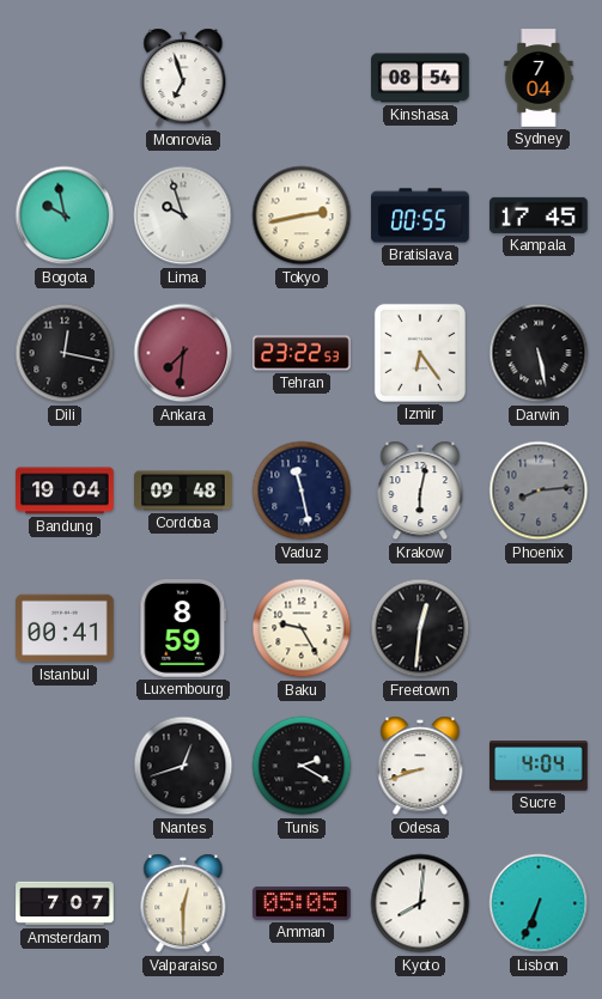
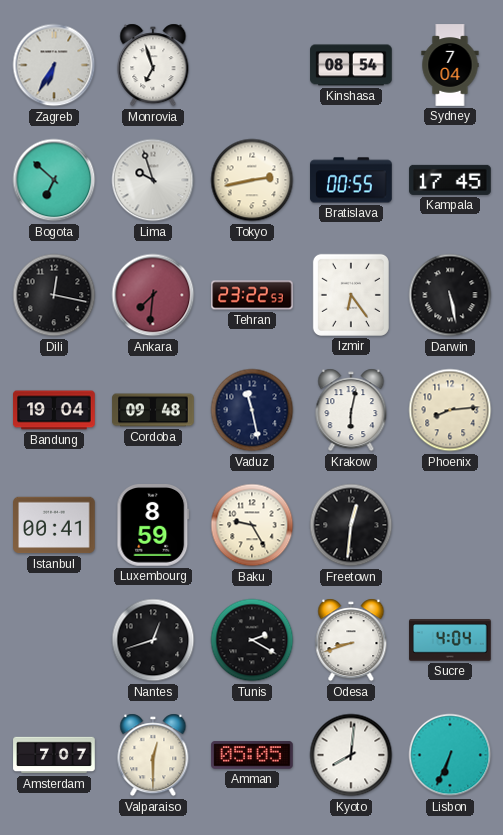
Zagreb: none -> 6:35
Bogota: 9:58 -> 6:52
Phoenix dial: grey -> cream
